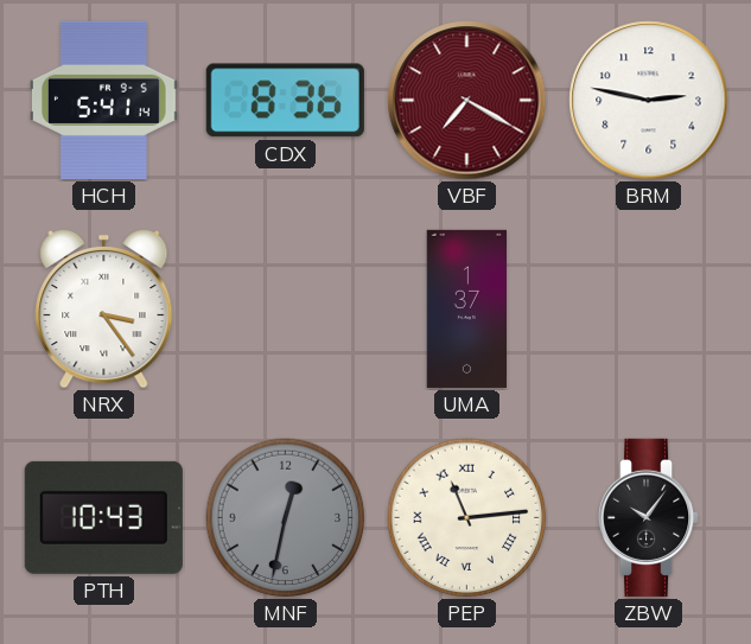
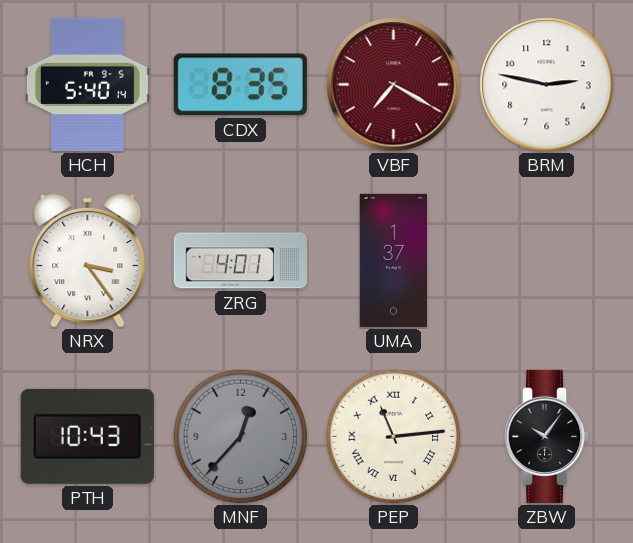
HCH: 5:41 -> 5:40
CDX: 8:36 -> 8:35
ZRG: none -> 4:01
MNF: 12:32 -> 12:37
